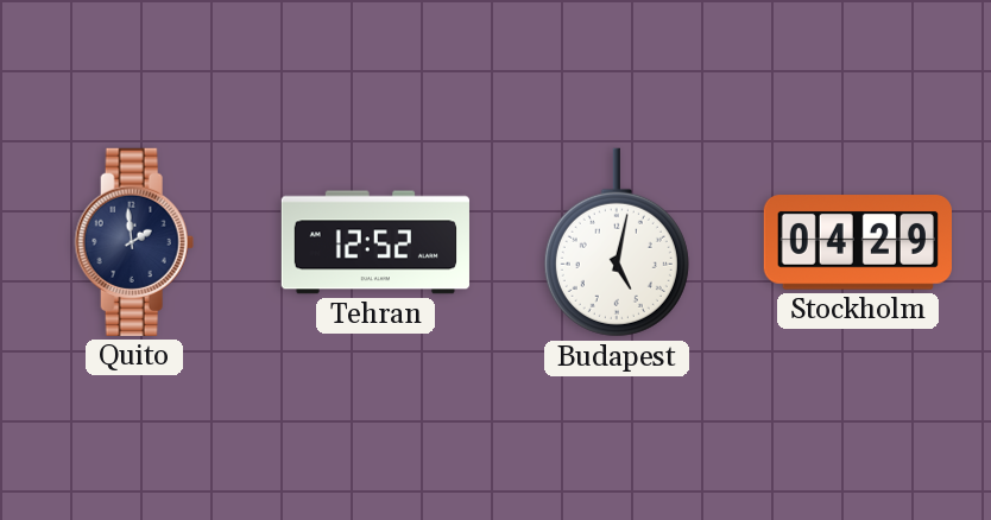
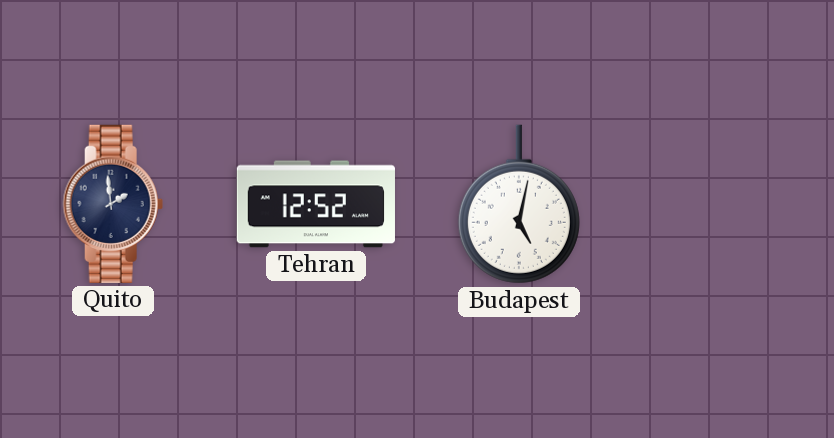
Stockholm: 04:29 -> none
